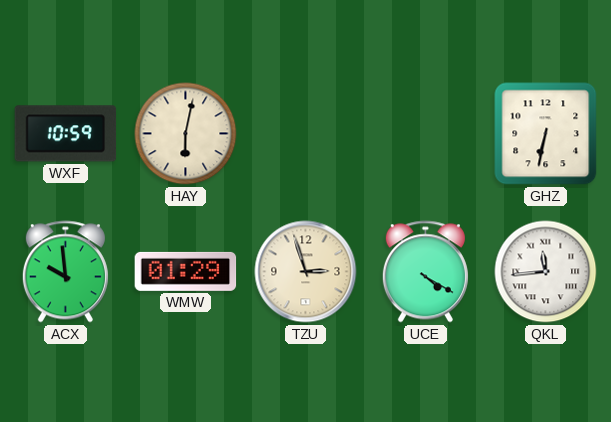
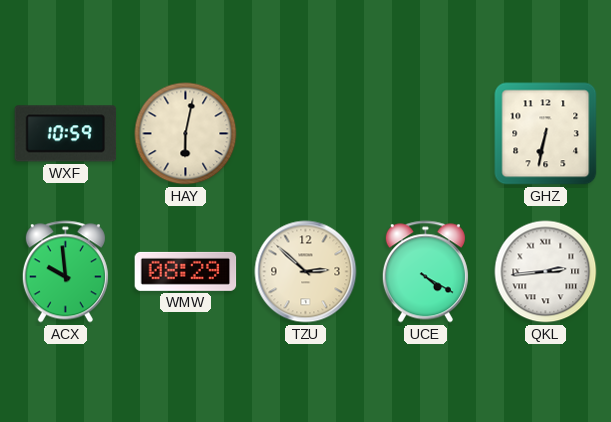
WMW: 01:29 -> 08:29
TZU: 2:57 -> 2:52
QKL: 11:44 -> 2:44
